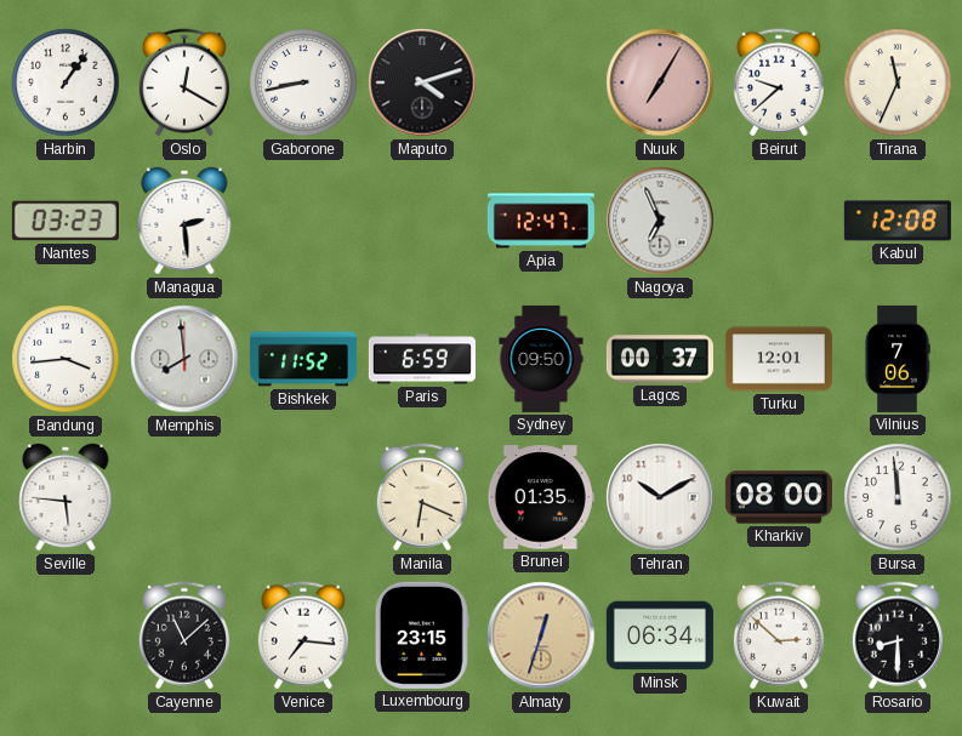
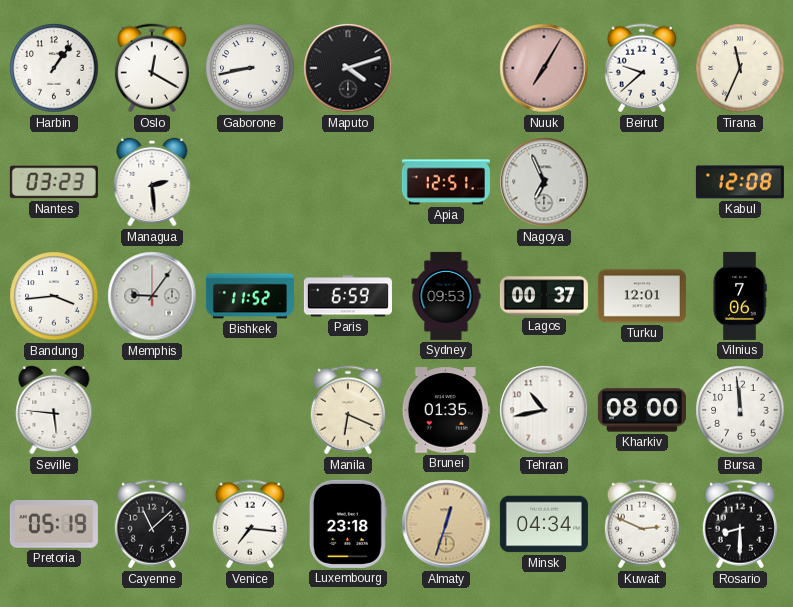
Apia: 12:47 -> 12:51
Memphis: 7:59 -> 9:06
Sydney: 09:50 -> 09:53
Tehran: 10:10 -> 10:43
Pretoria: none -> 05:19
Luxembourg: 23:15 -> 23:18
Minsk: 06:34 -> 04:34
Kuwait: 2:52 -> 2:49
